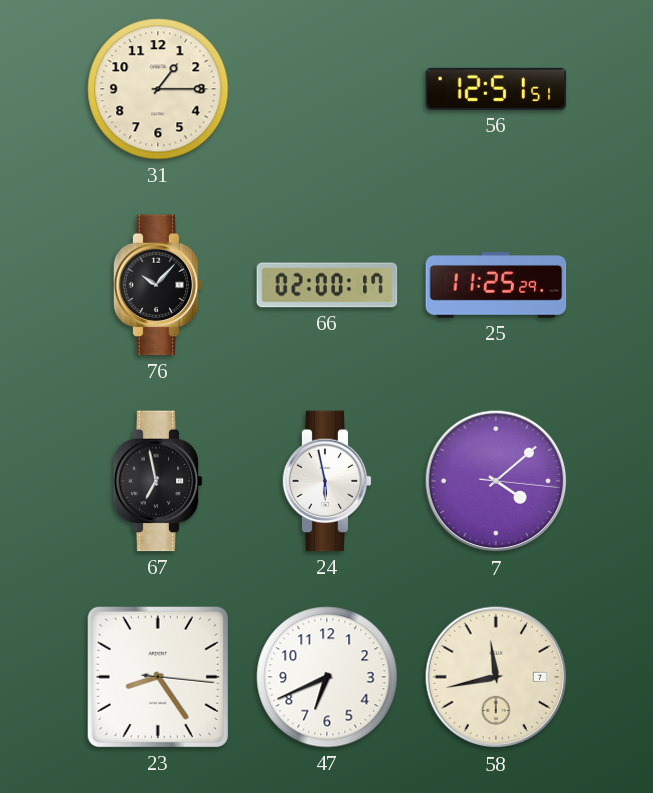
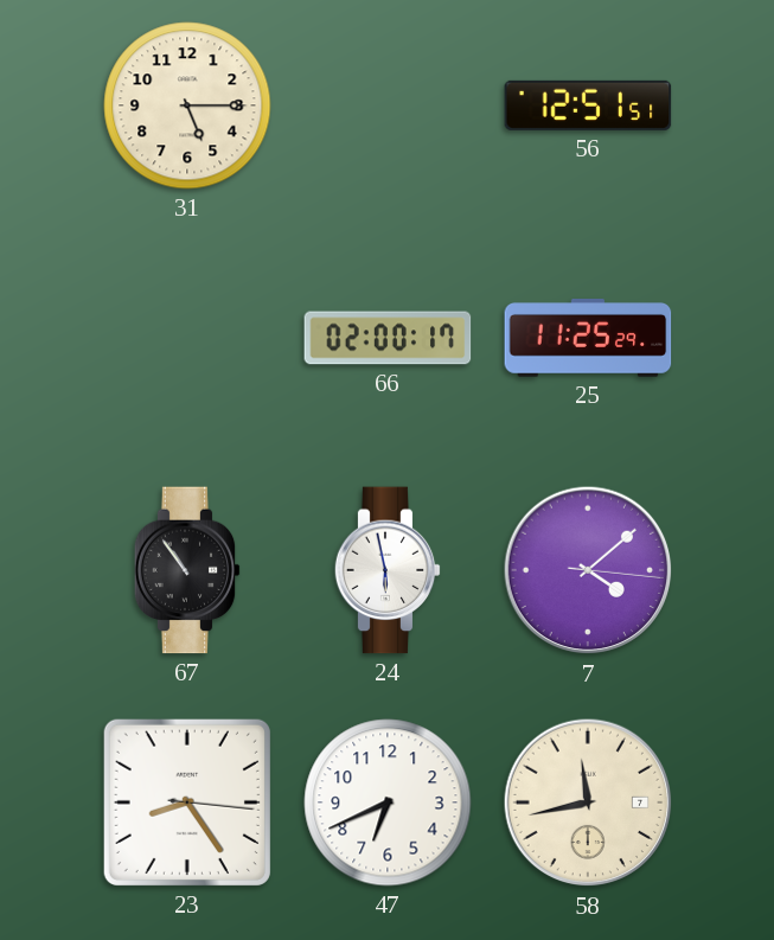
31: 1:15 -> 5:15
76: 10:07 -> none
67: 6:58 -> 10:54
